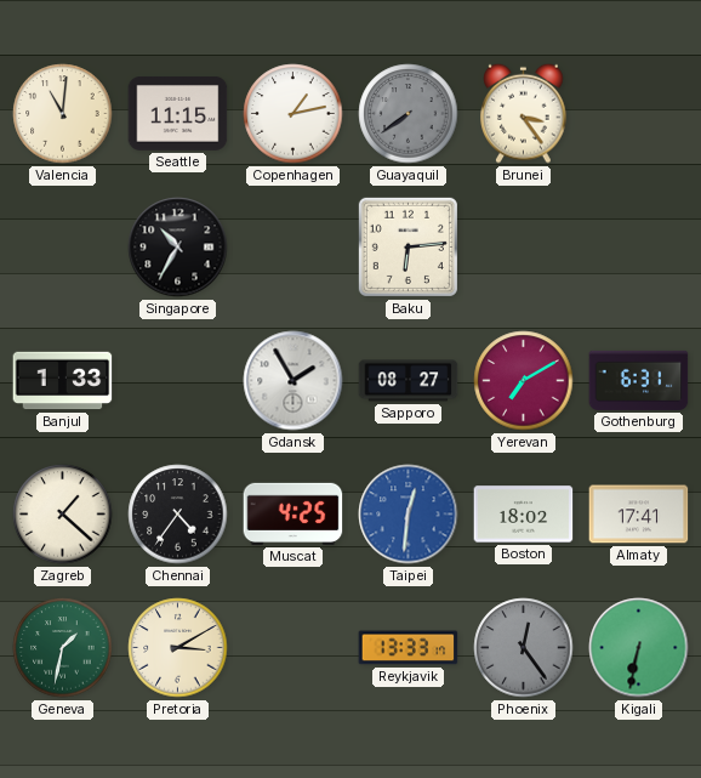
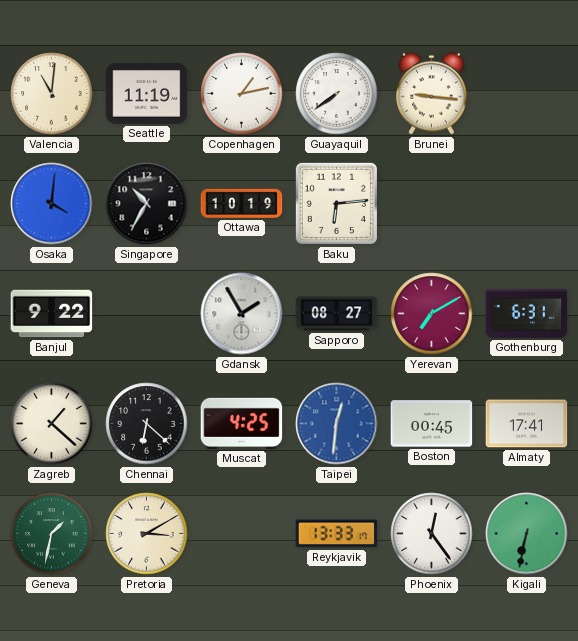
Seattle: 11:15 -> 11:19
Guayaquil dial: grey -> white
Brunei: 3:24 -> 9:16
Osaka: none -> 4:01
Ottawa: none -> 10:19
Banjul: 1:33 -> 9:22
Chennai: 4:36 -> 6:22
Boston: 18:02 -> 00:45
Phoenix dial: grey -> white
